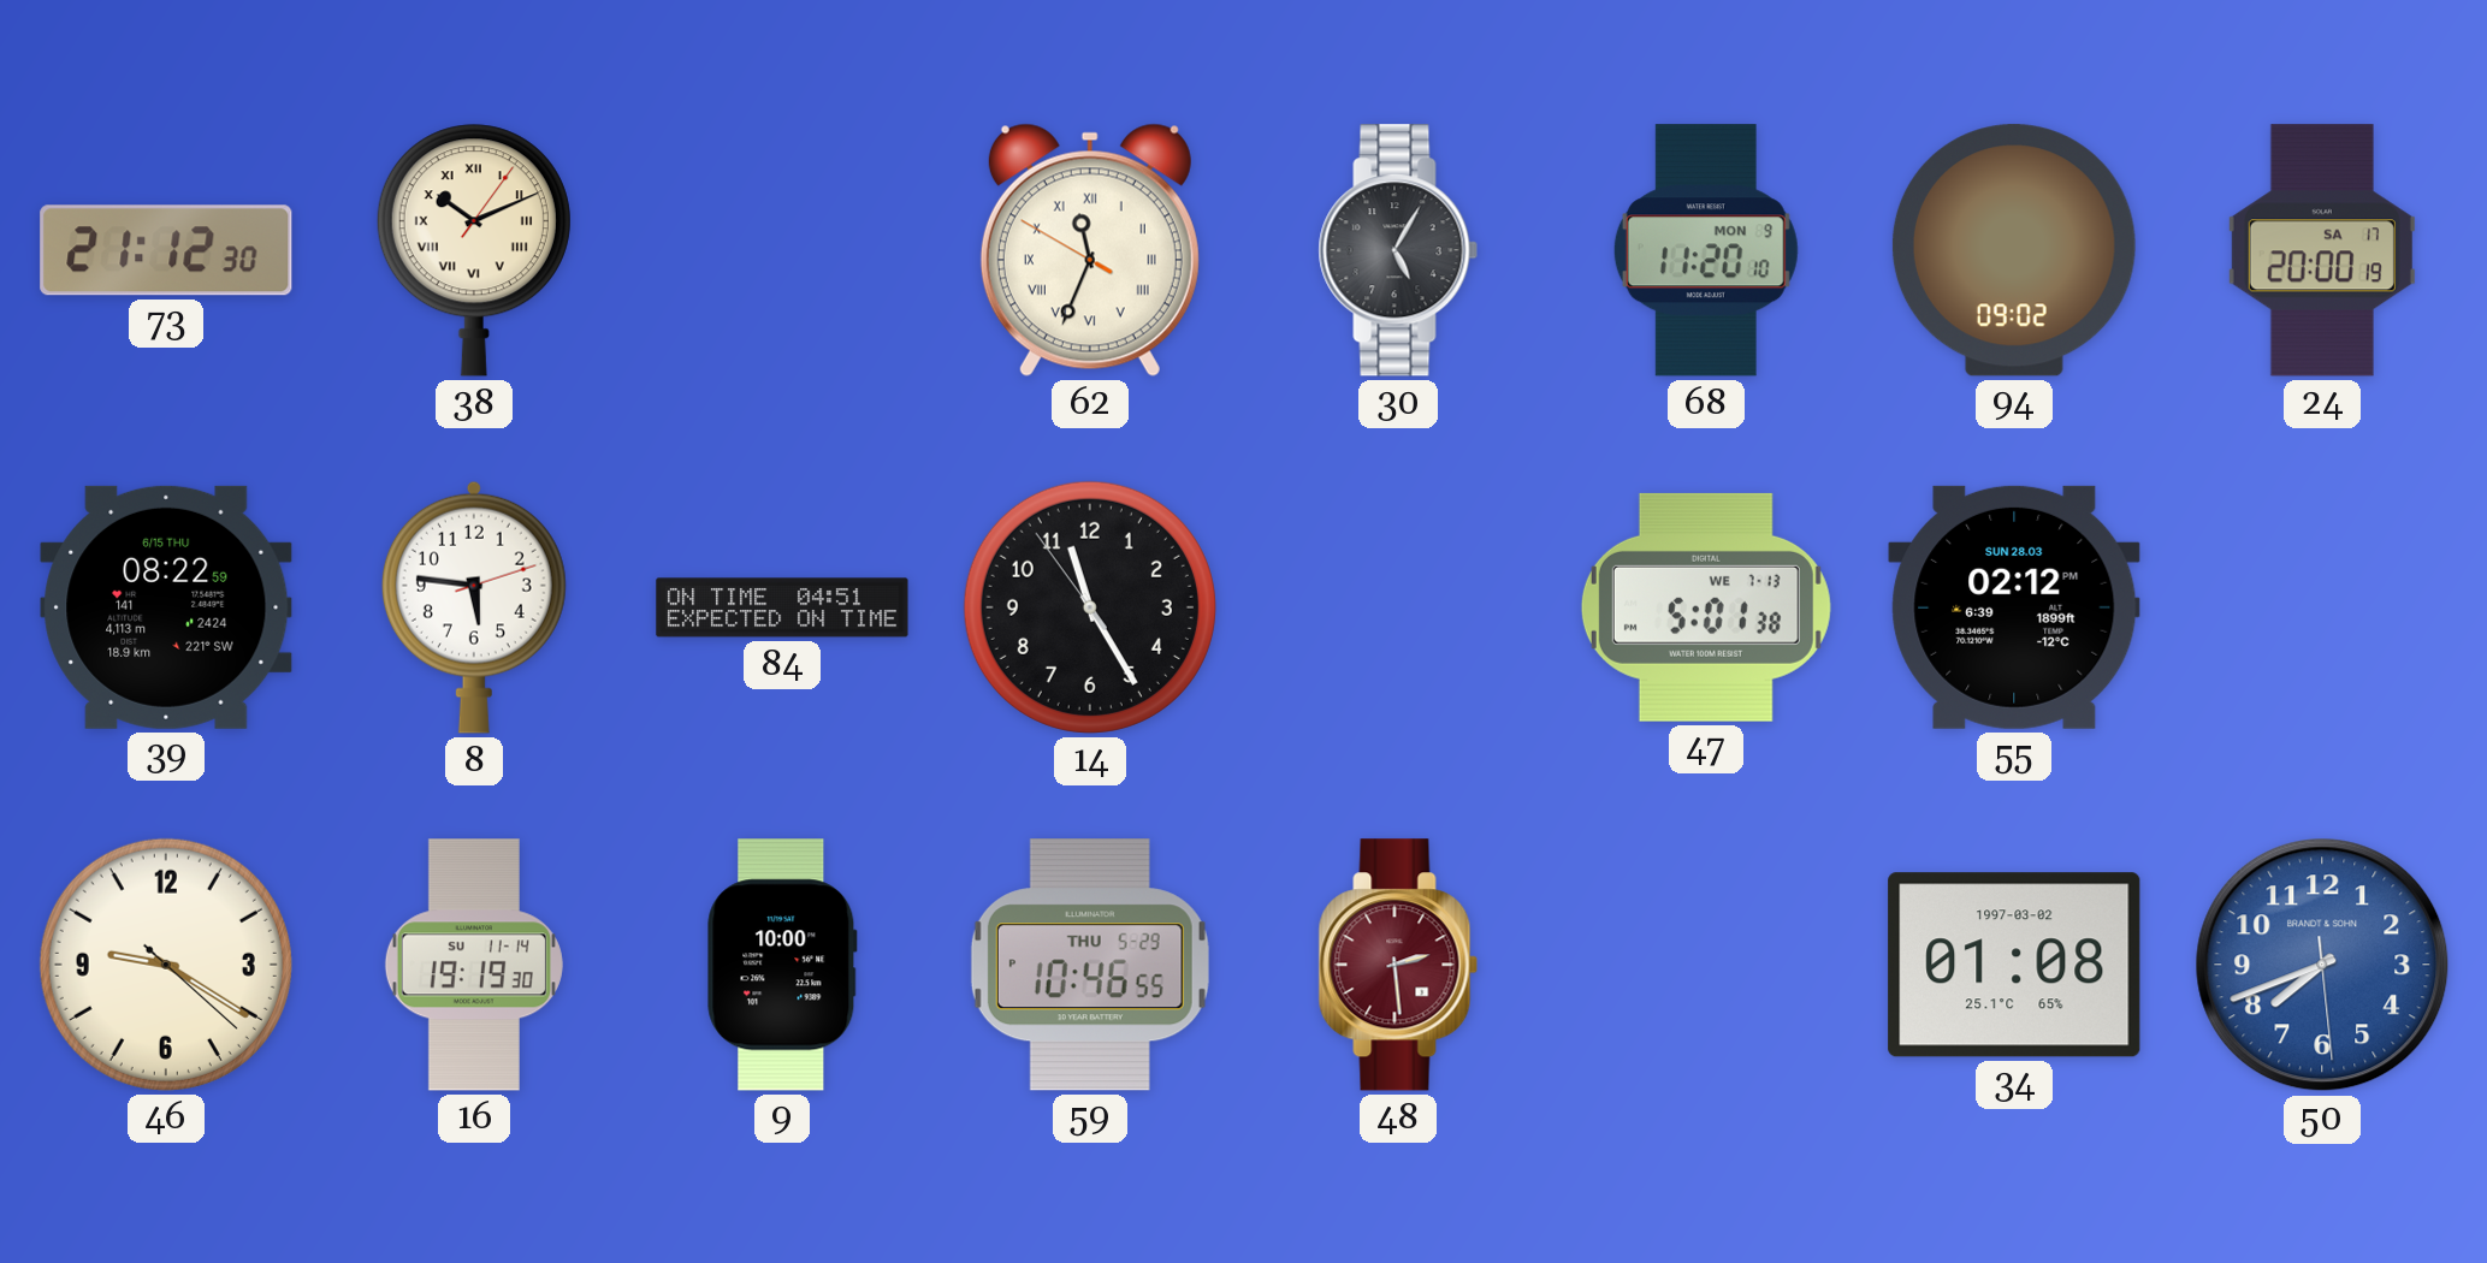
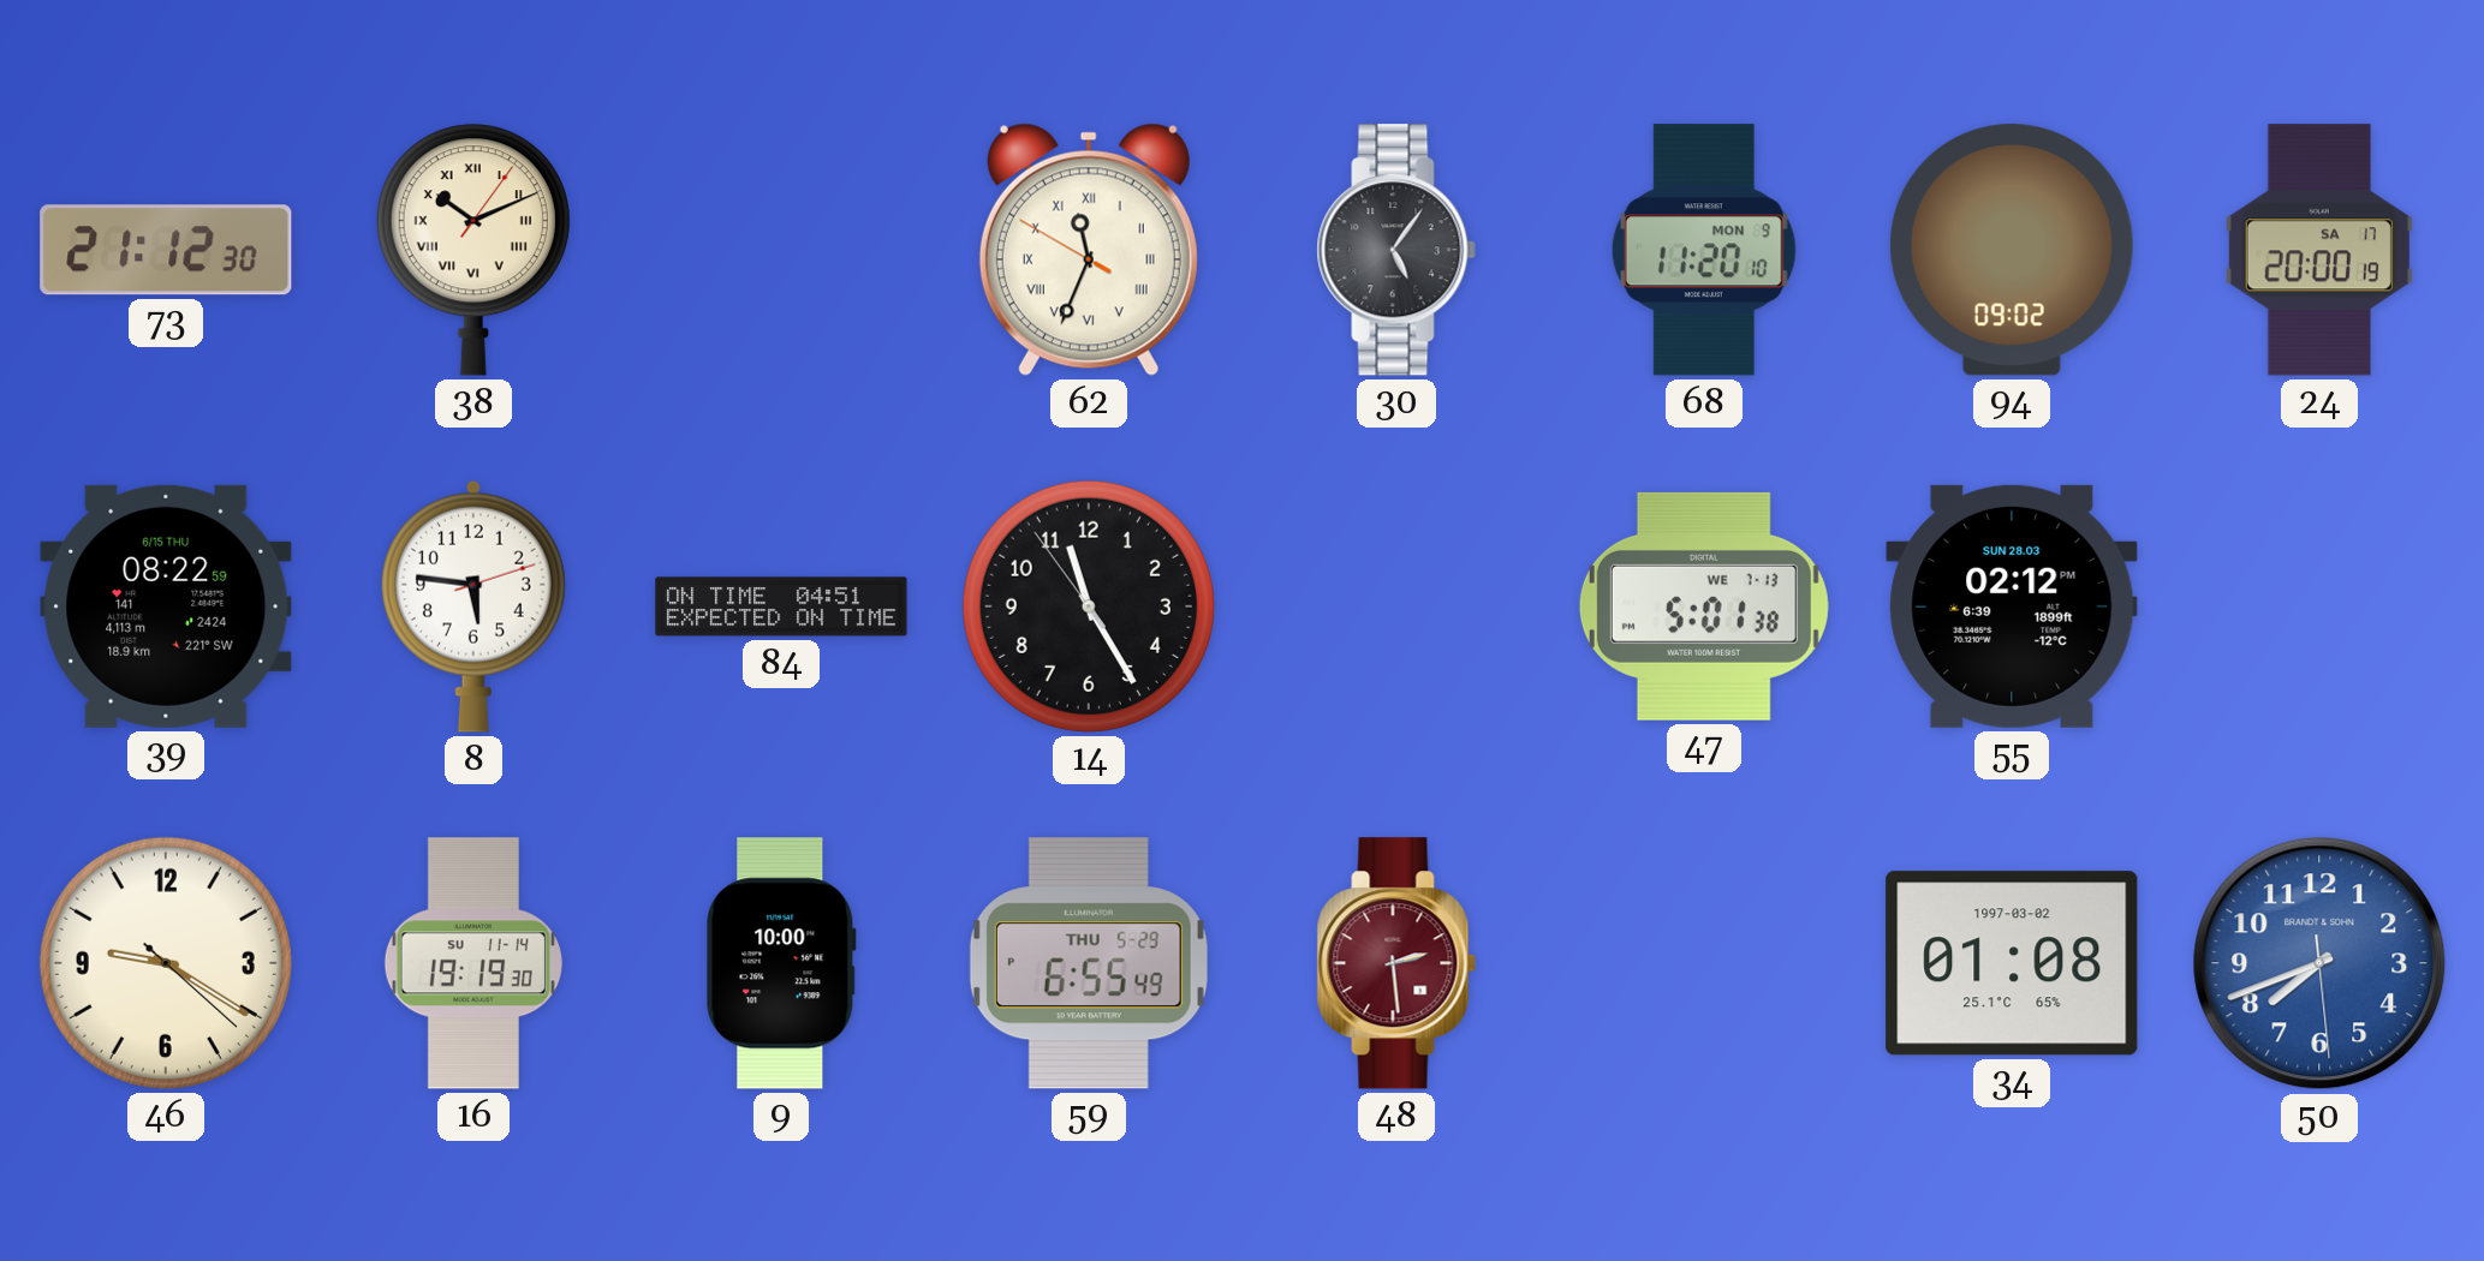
30: 5:05 -> 5:06
59: 10:46 -> 6:55
